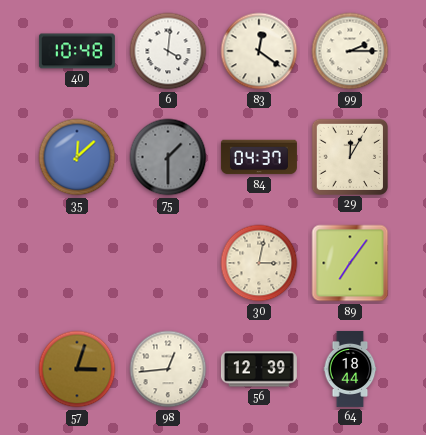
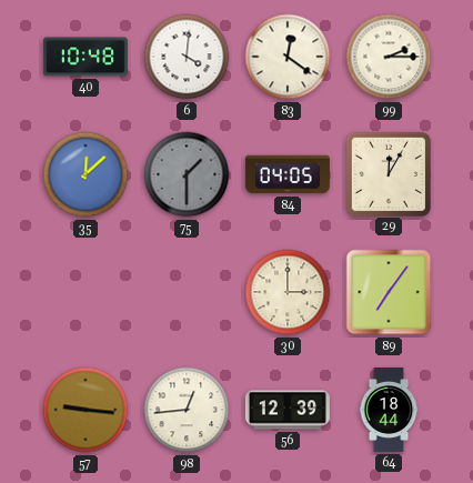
84: 04:37 -> 04:05
30: 3:02 -> 3:00
57: 3:03 -> 9:16
